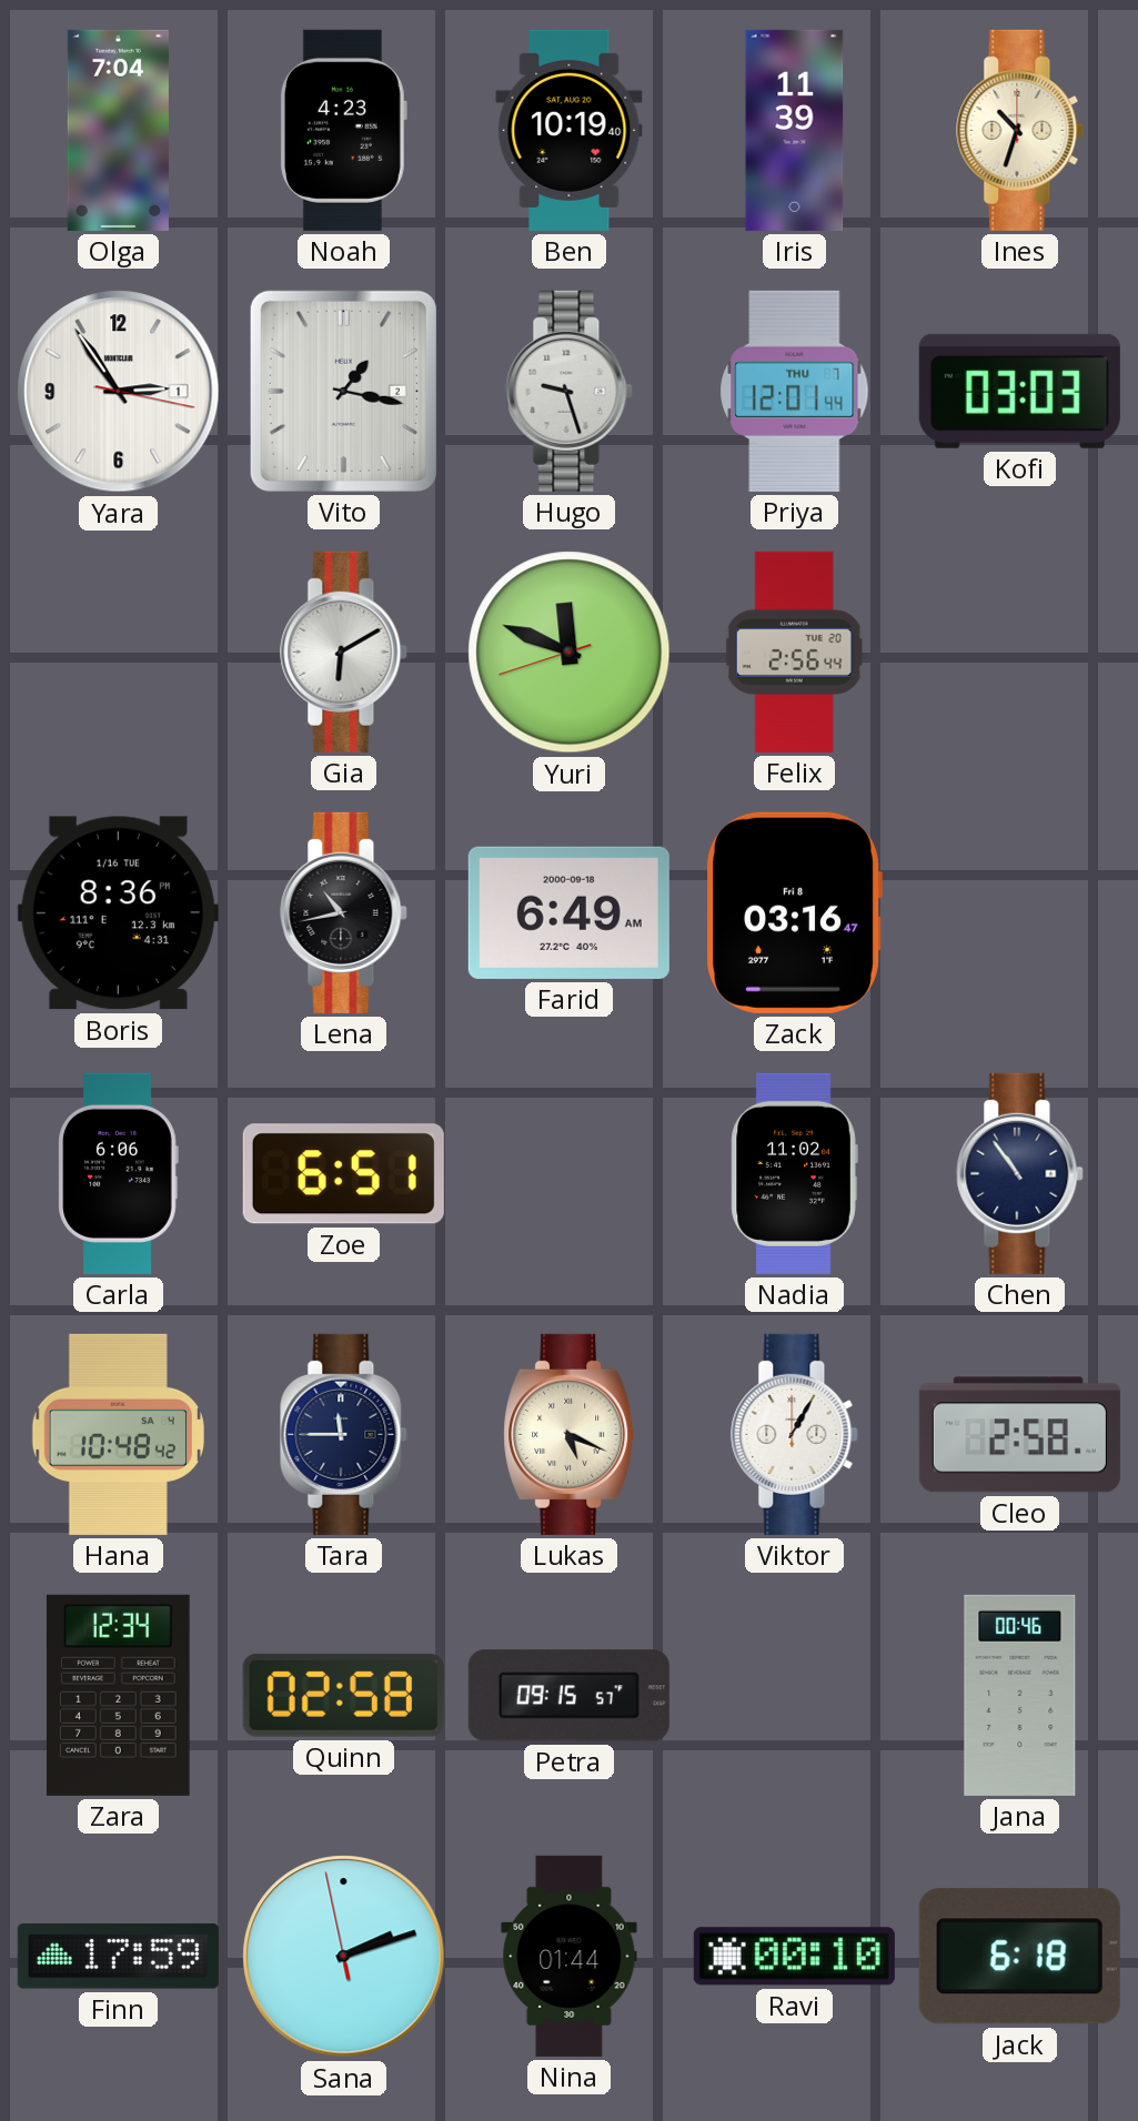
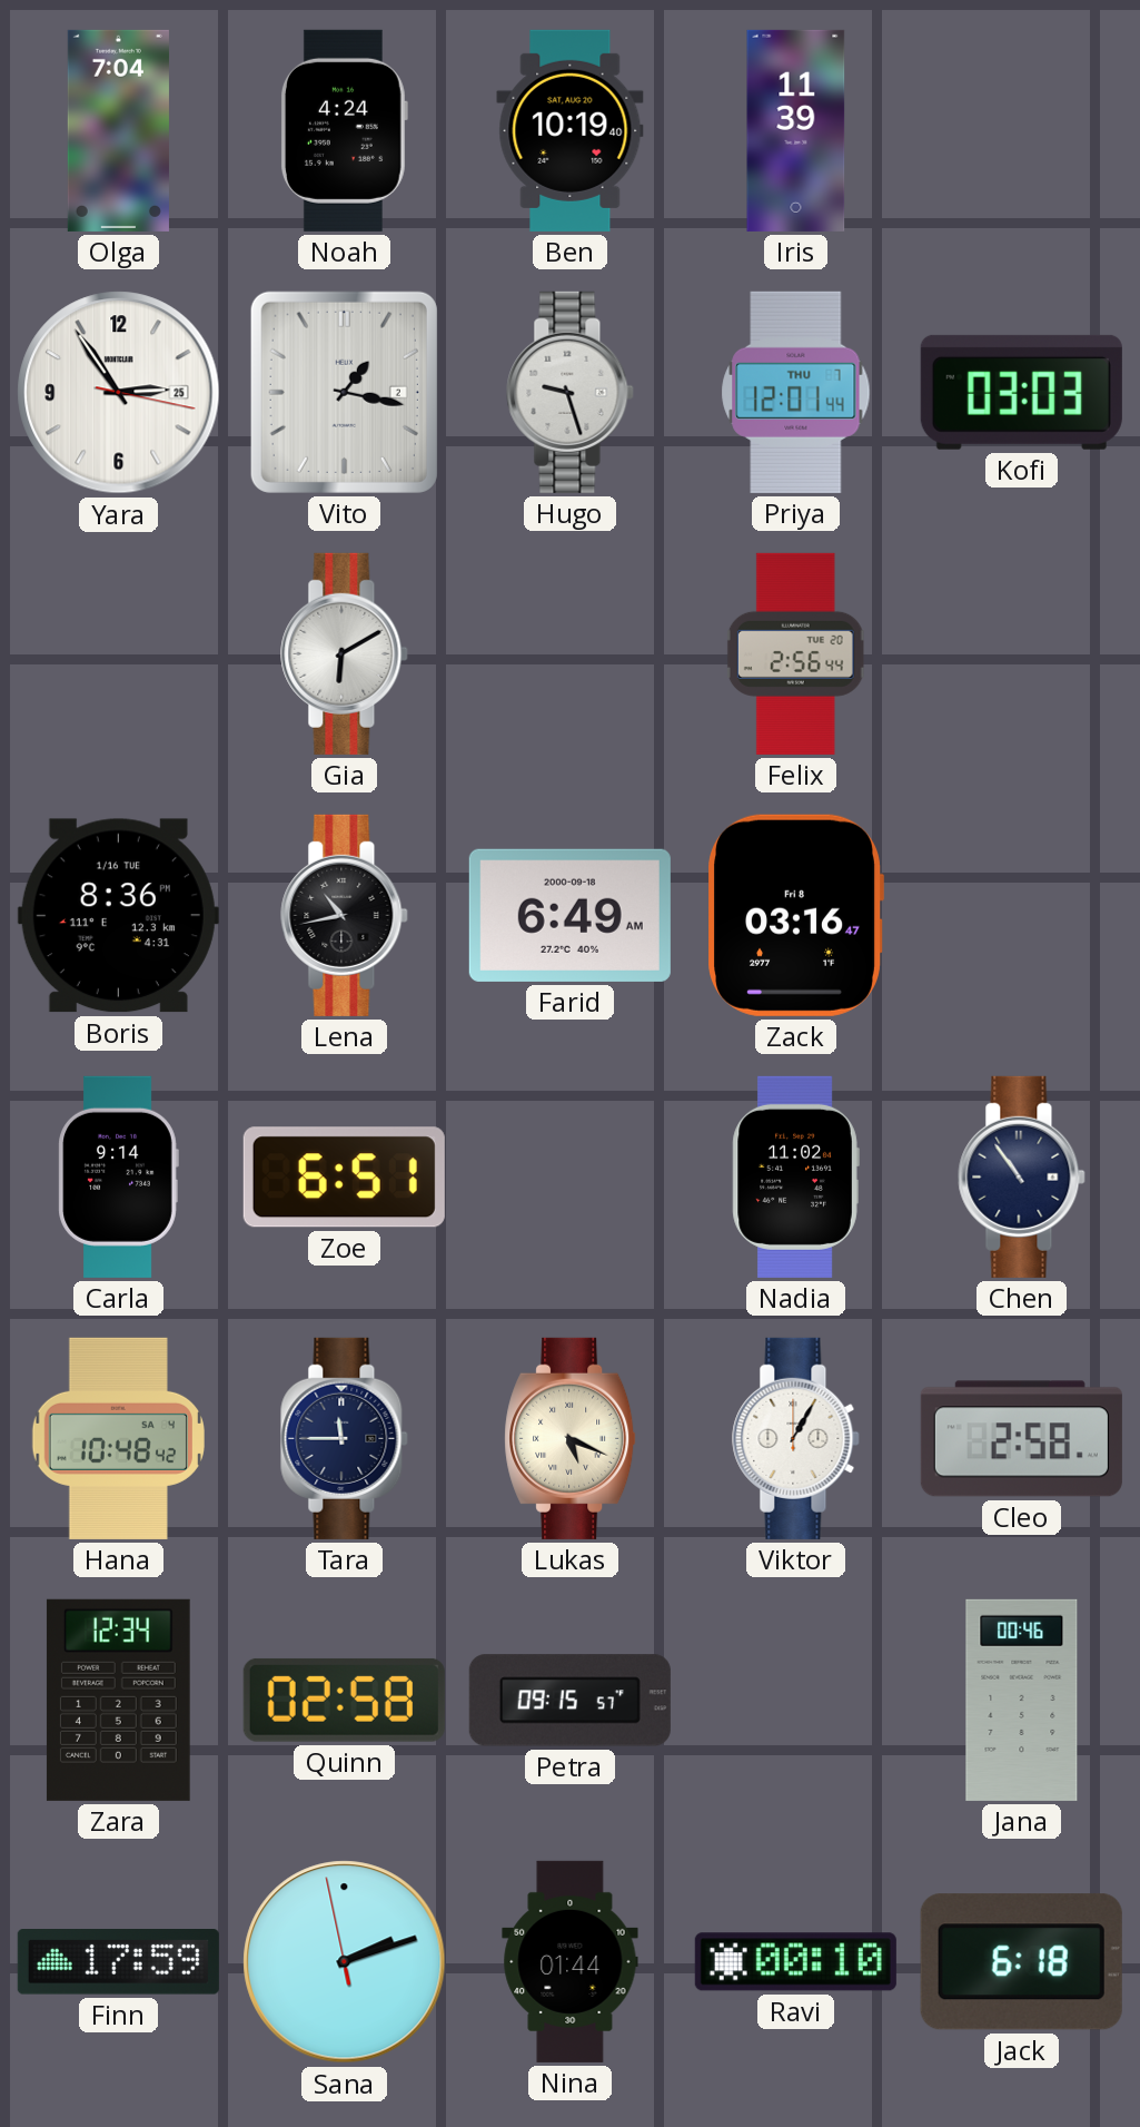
Noah: 4:23 -> 4:24
Ines: 10:33 -> none
Yara date: 1 -> 25
Yuri: 11:48 -> none
Carla: 6:06 -> 9:14
